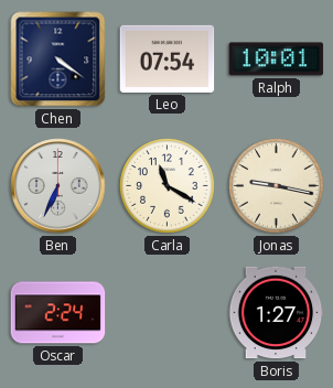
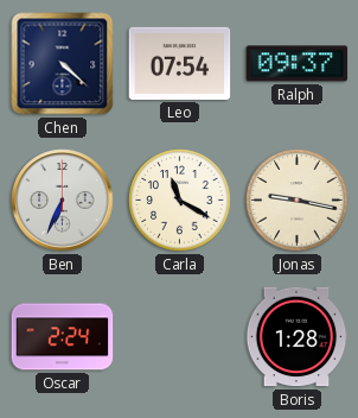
Chen: 4:21 -> 4:22
Ralph: 10:01 -> 09:37
Boris: 1:27 -> 1:28
